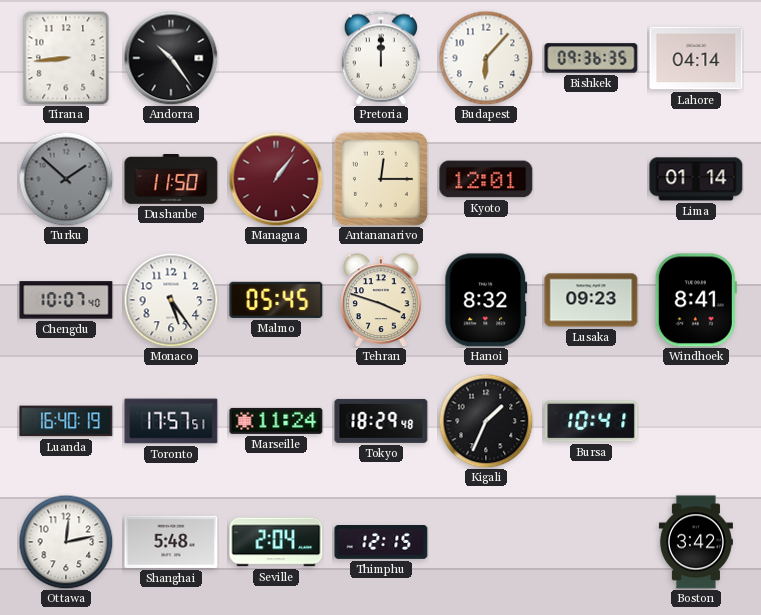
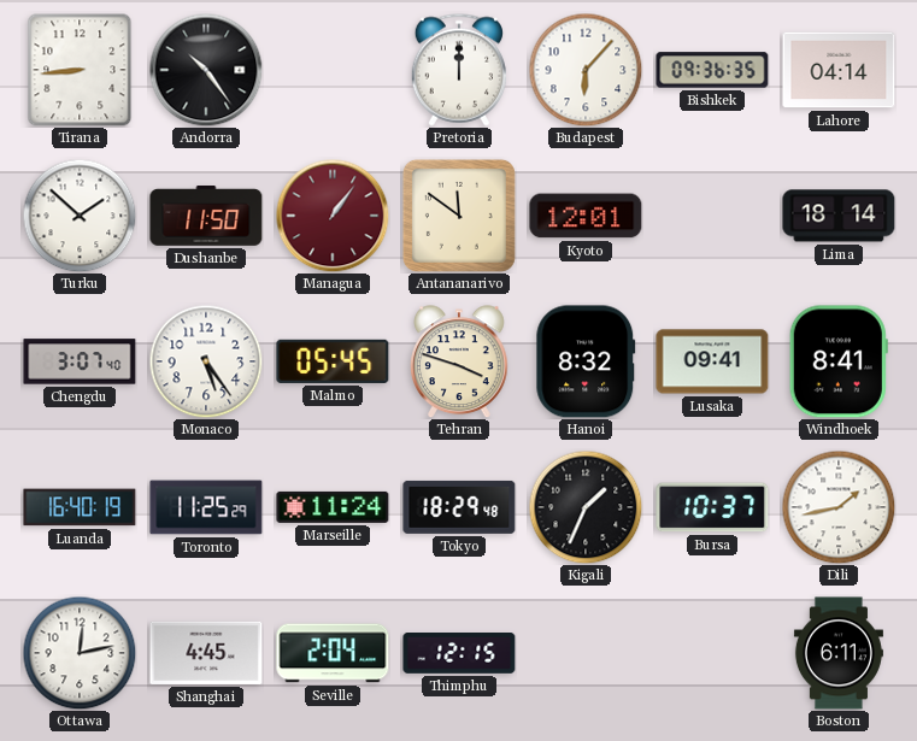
Turku dial: grey -> white
Antananarivo: 12:15 -> 11:51
Lima: 01:14 -> 18:14
Chengdu: 10:07 -> 3:07
Lusaka: 09:23 -> 09:41
Toronto: 17:57 -> 11:25
Bursa: 10:41 -> 10:37
Dili: none -> 1:43
Shanghai: 5:48 -> 4:45
Boston: 3:42 -> 6:11
